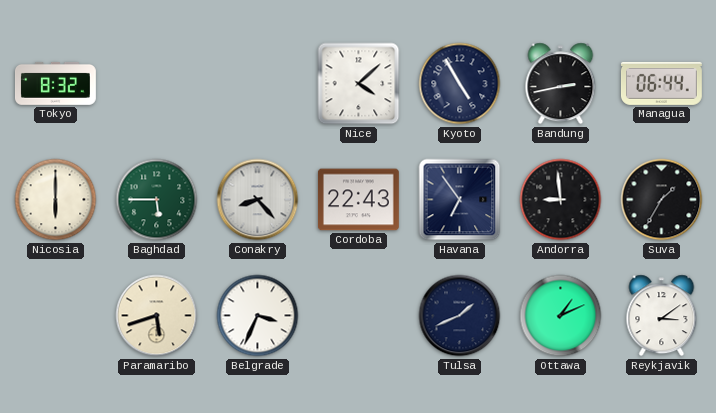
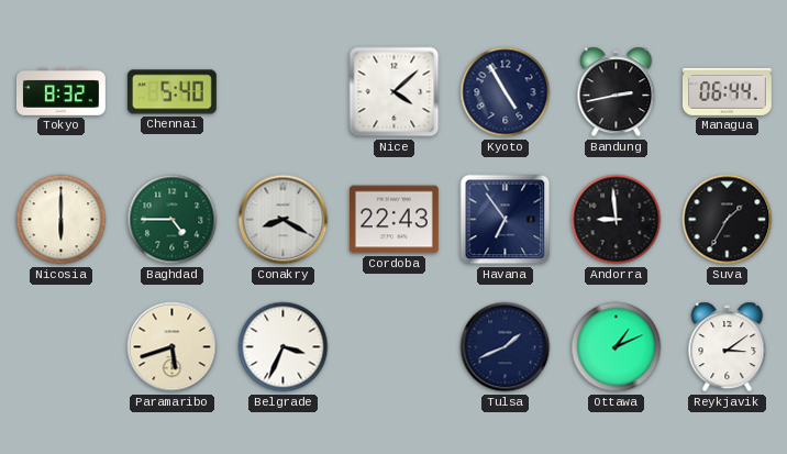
Chennai: none -> 5:40
Baghdad: 5:45 -> 4:45
Conakry: 8:23 -> 8:20
